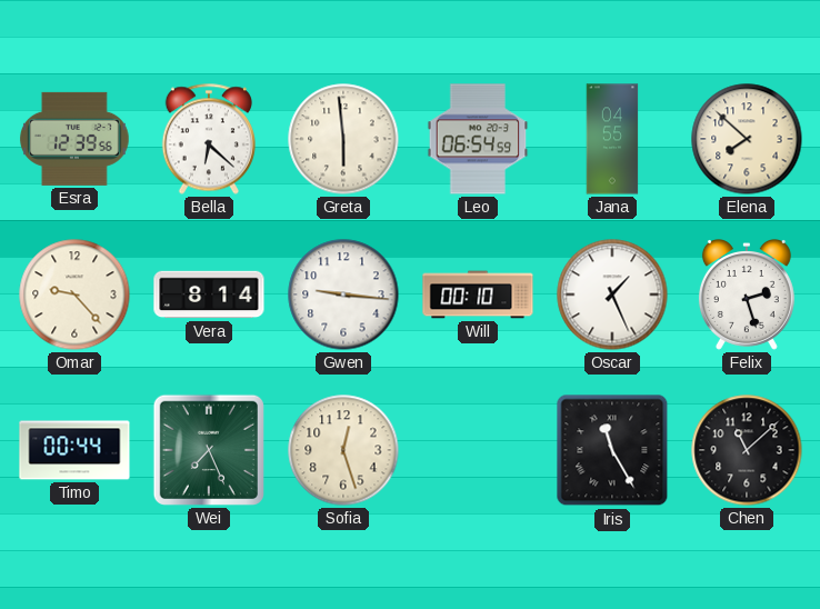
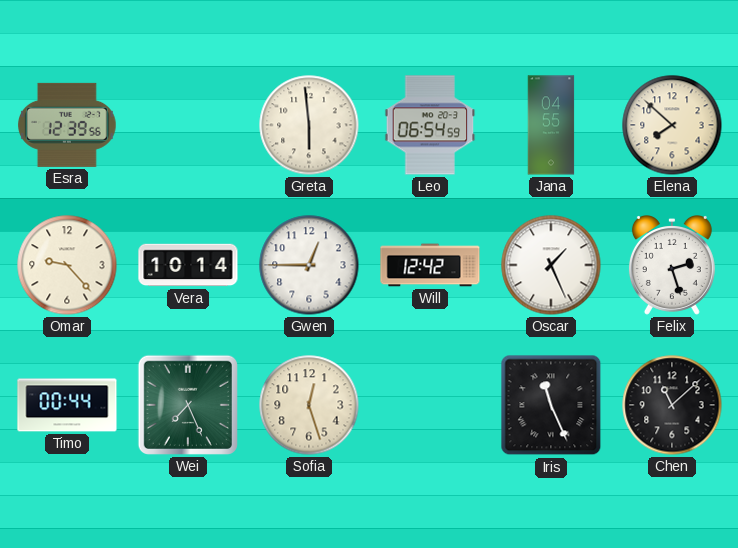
Bella: 6:22 -> none
Vera: 8:14 -> 10:14
Gwen: 9:16 -> 12:45
Will: 00:10 -> 12:42
Iris: 11:25 -> 11:26
